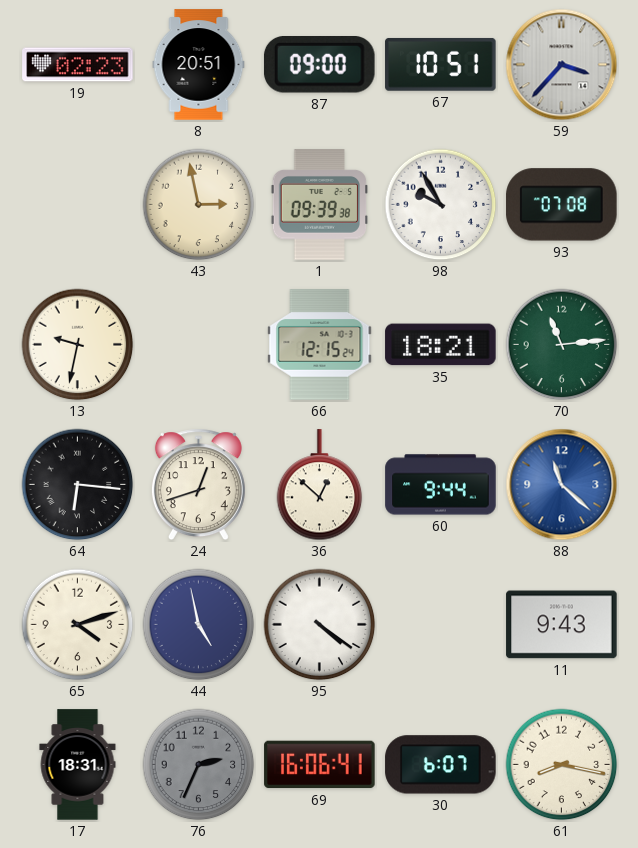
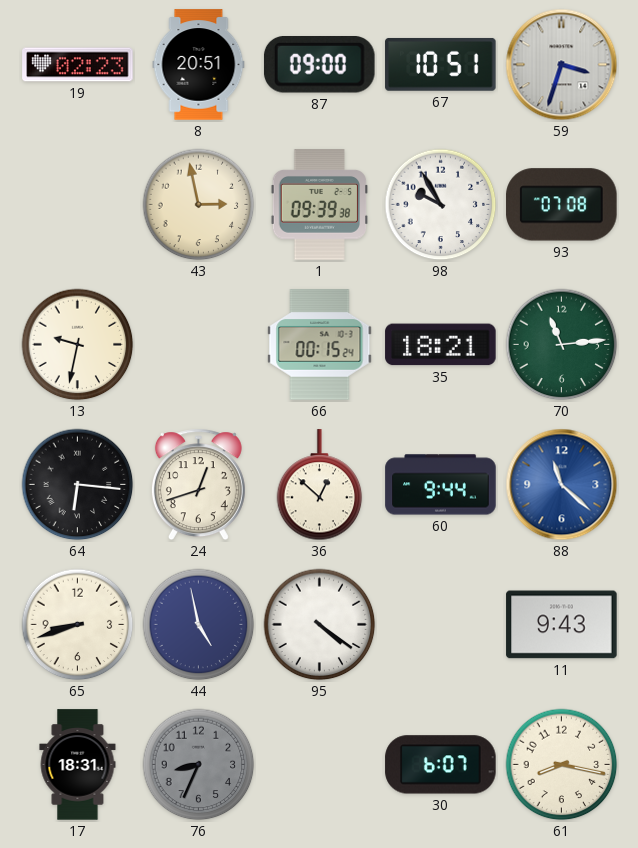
59: 3:37 -> 3:33
66: 12:15 -> 00:15
65: 4:12 -> 8:42
76: 2:34 -> 8:34
69: 16:06 -> none
